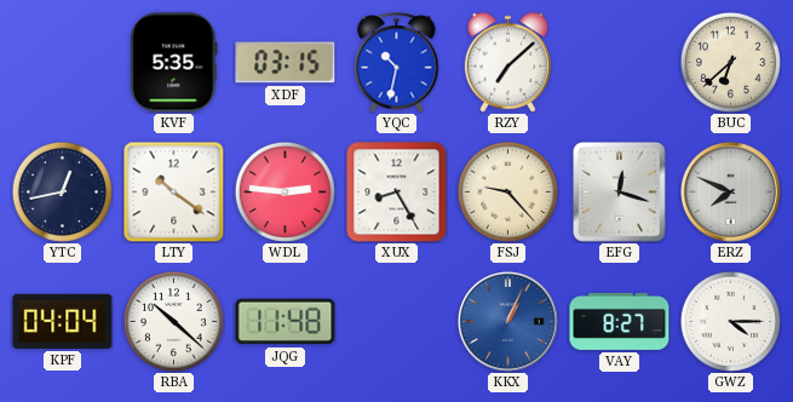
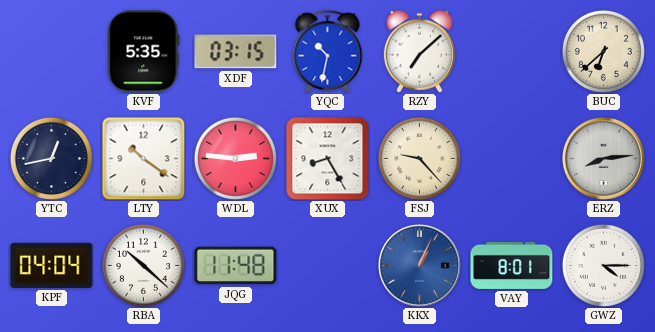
EFG: 12:18 -> none
ERZ: 7:49 -> 8:14
VAY: 8:27 -> 8:01
